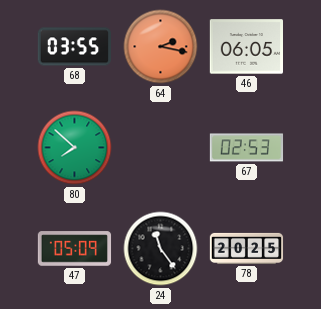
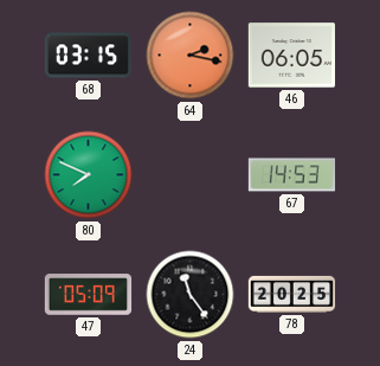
68: 03:55 -> 03:15
80: 7:52 -> 7:49
67: 02:53 -> 14:53
